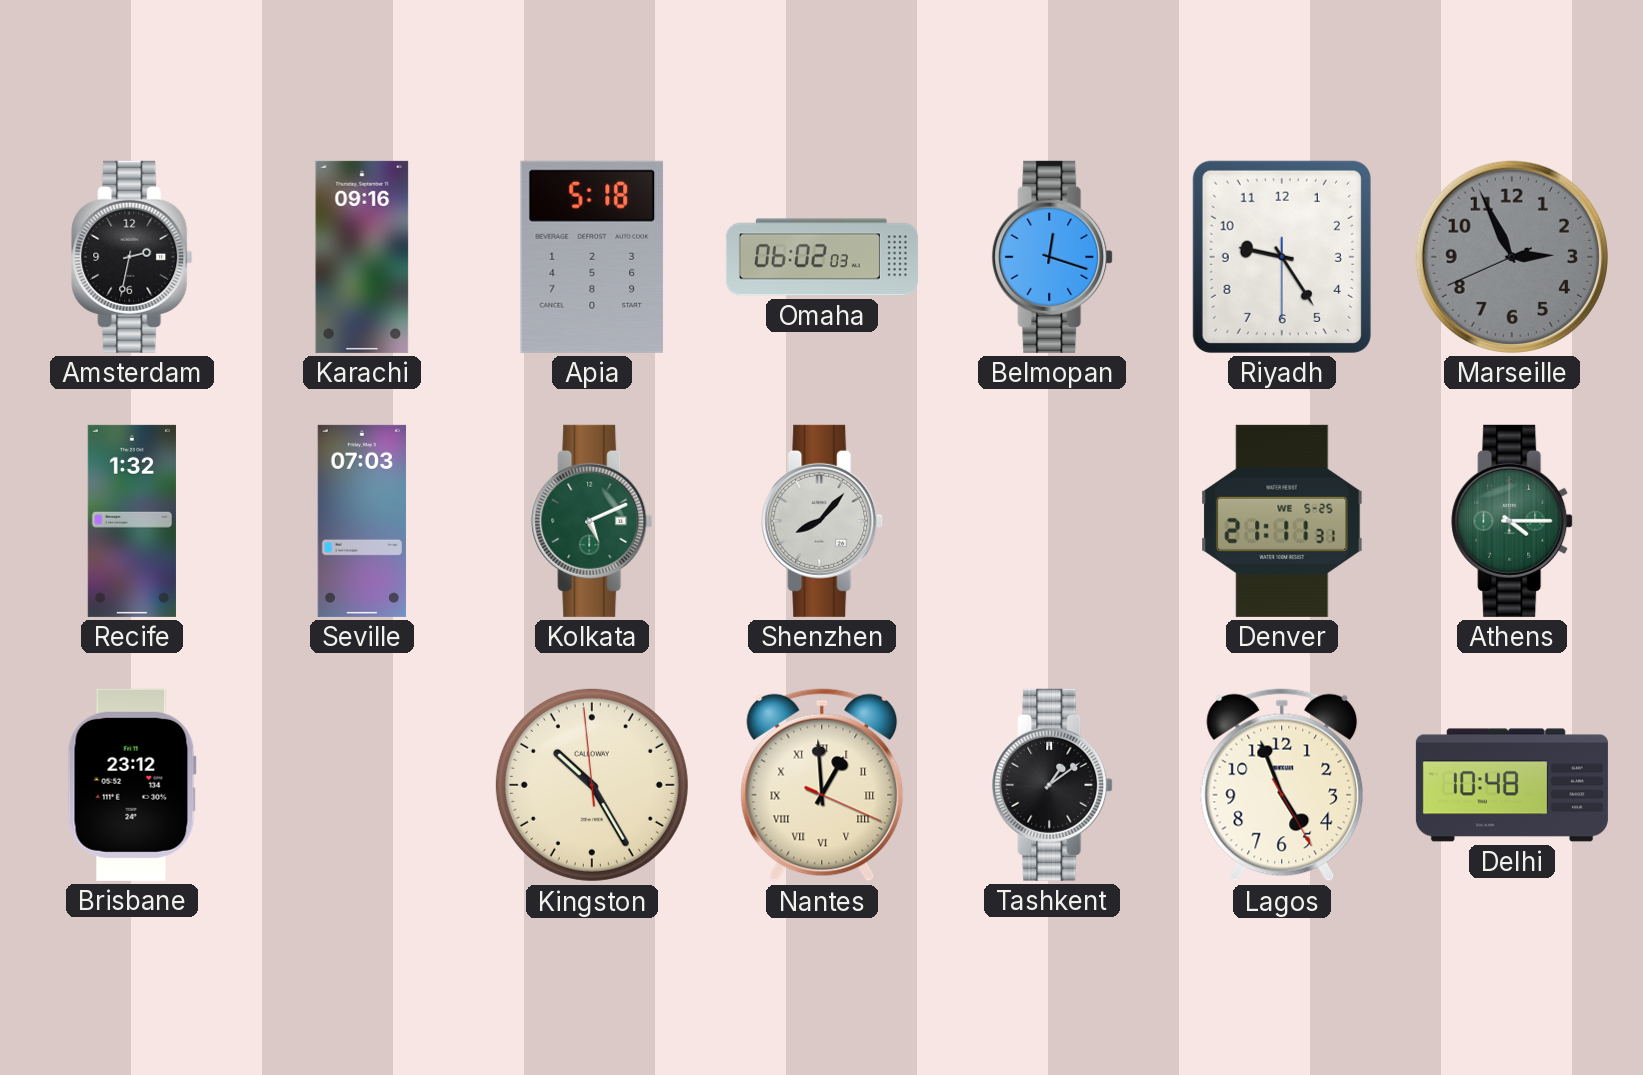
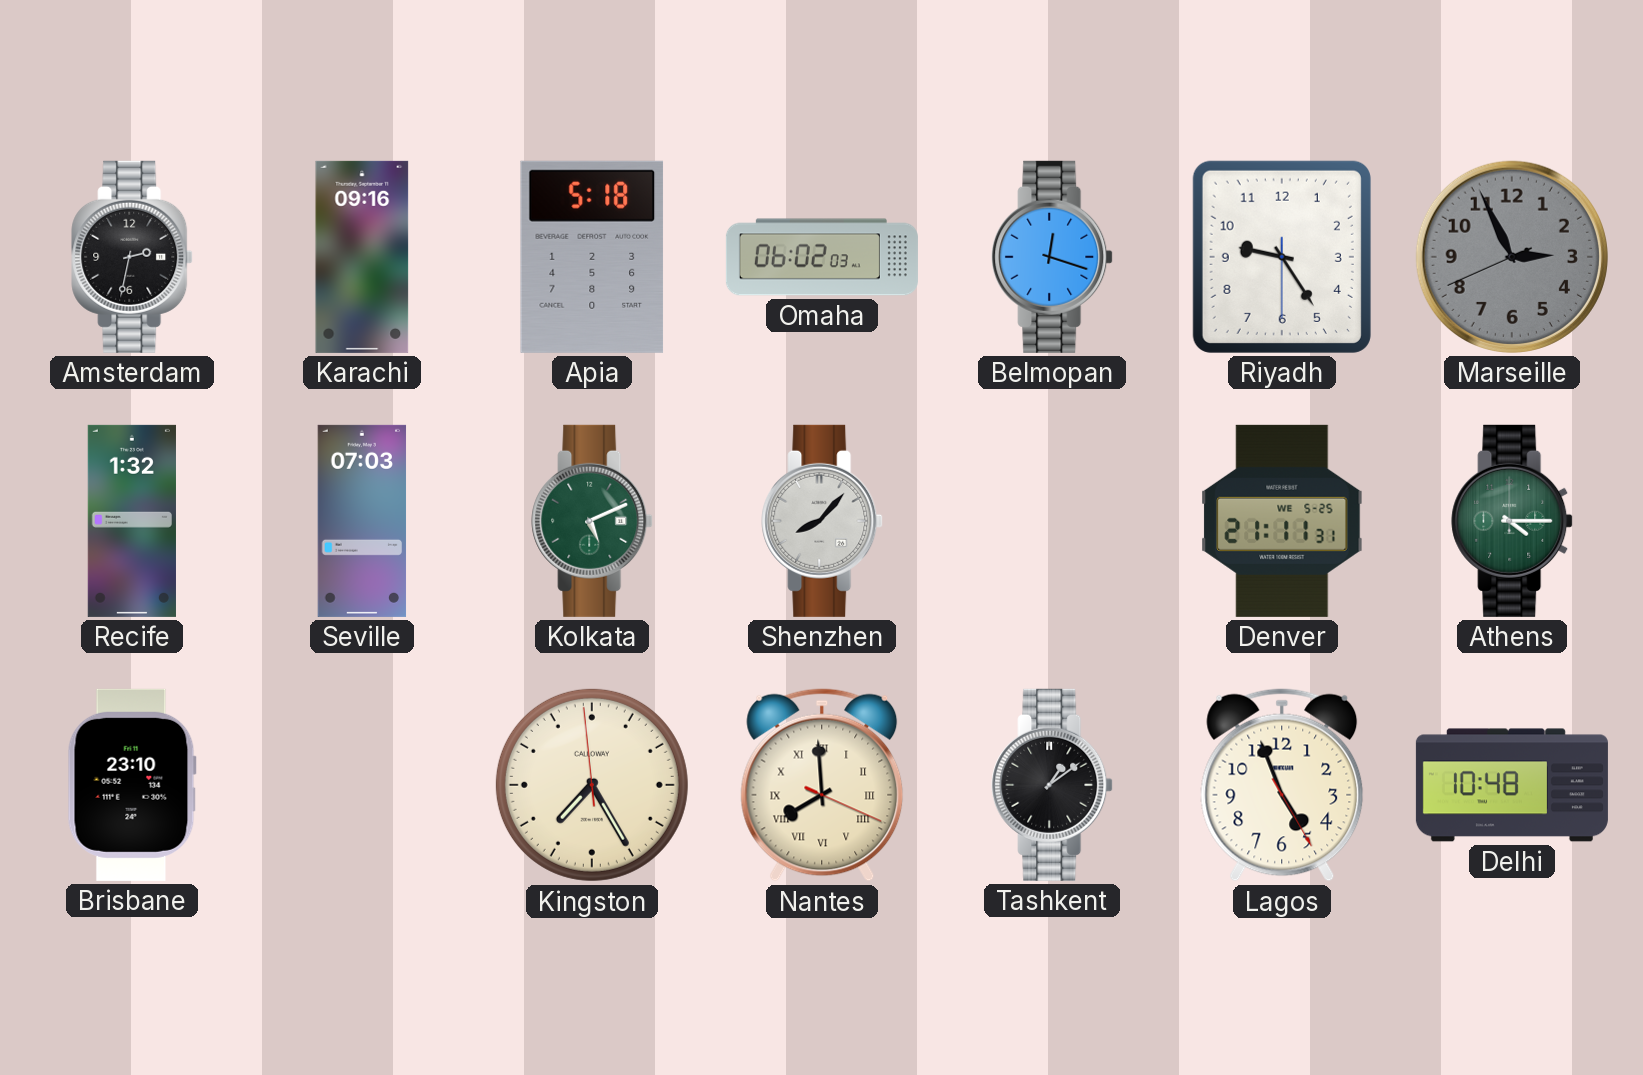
Brisbane: 23:12 -> 23:10
Kingston: 10:24 -> 7:24
Nantes: 12:59 -> 7:59
